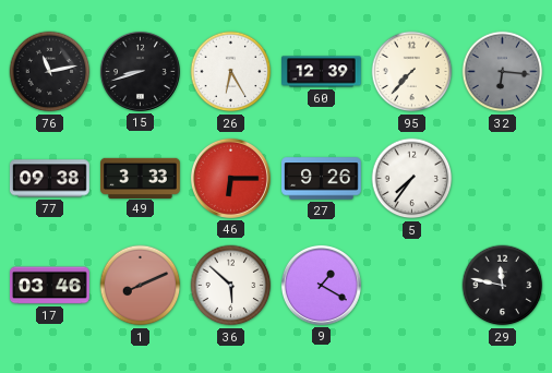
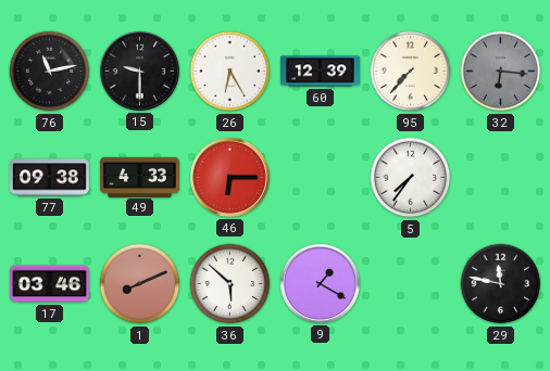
15: 8:42 -> 9:30
49: 3:33 -> 4:33
27: 9:26 -> none
